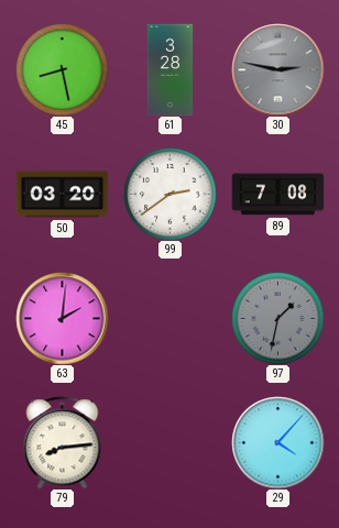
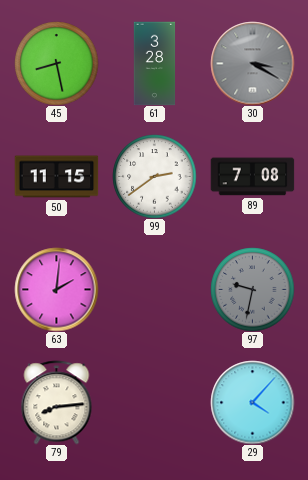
30: 2:47 -> 3:20
50: 03:20 -> 11:15
97: 1:32 -> 9:32
